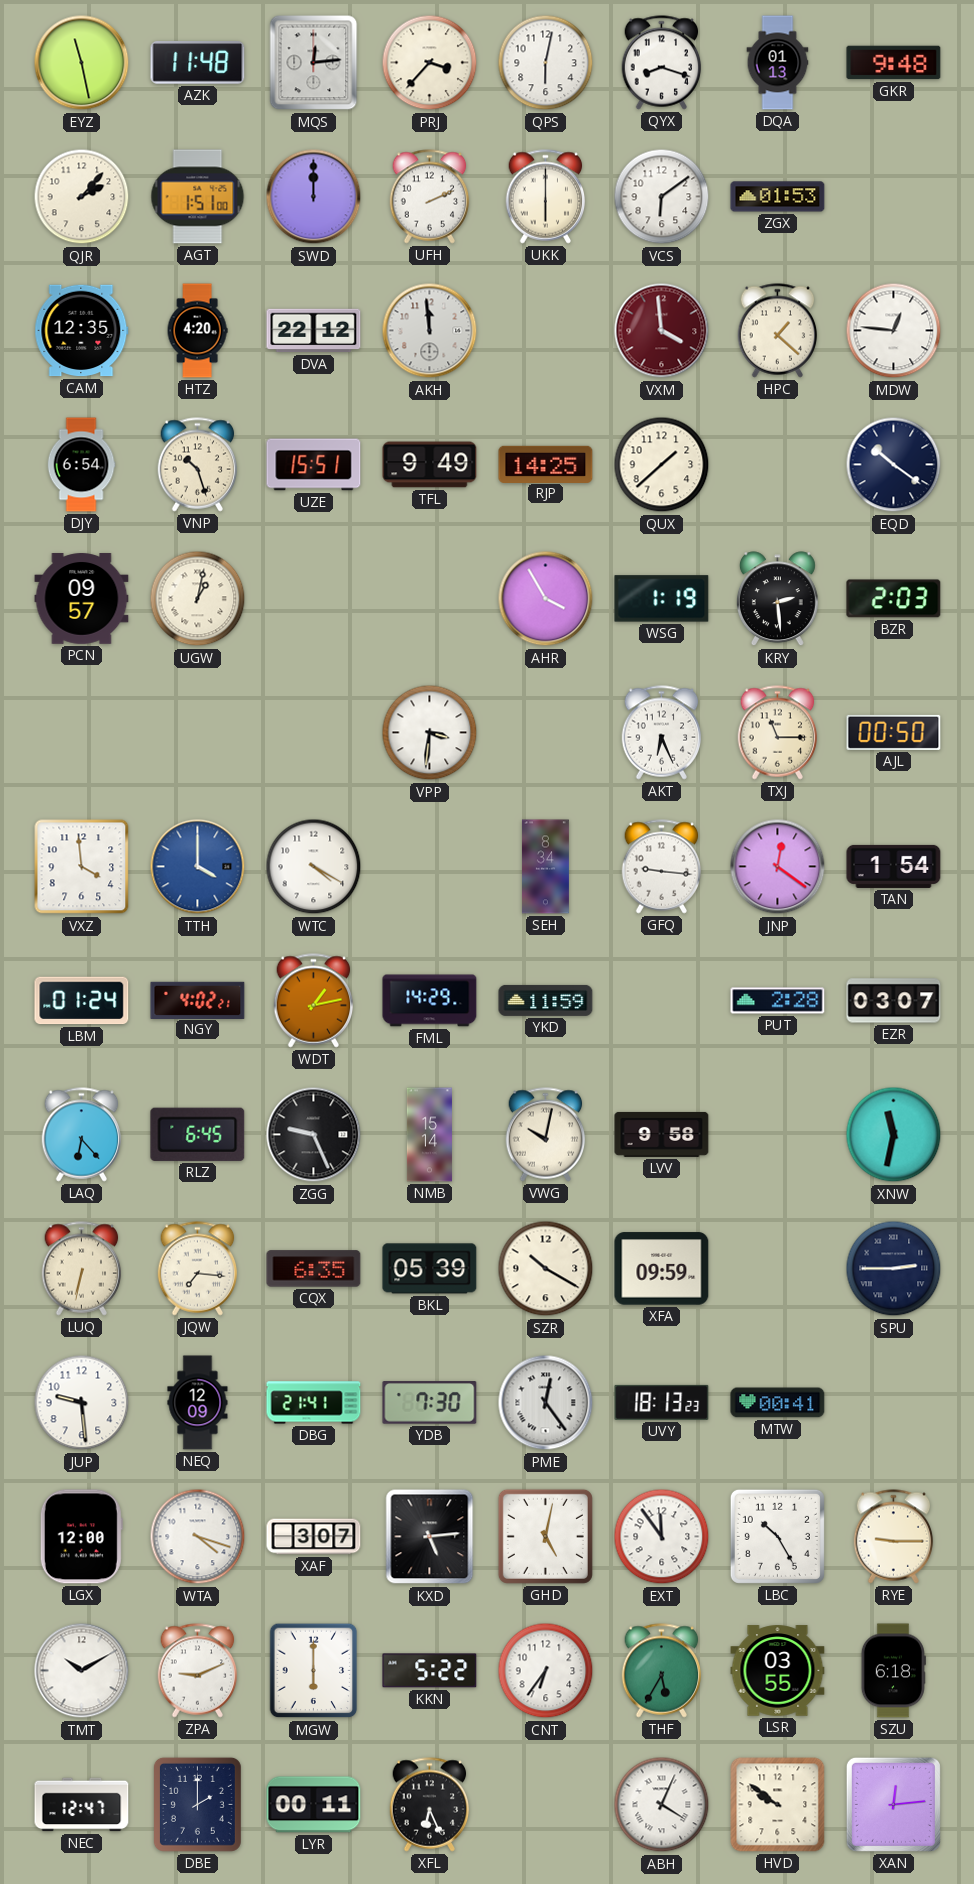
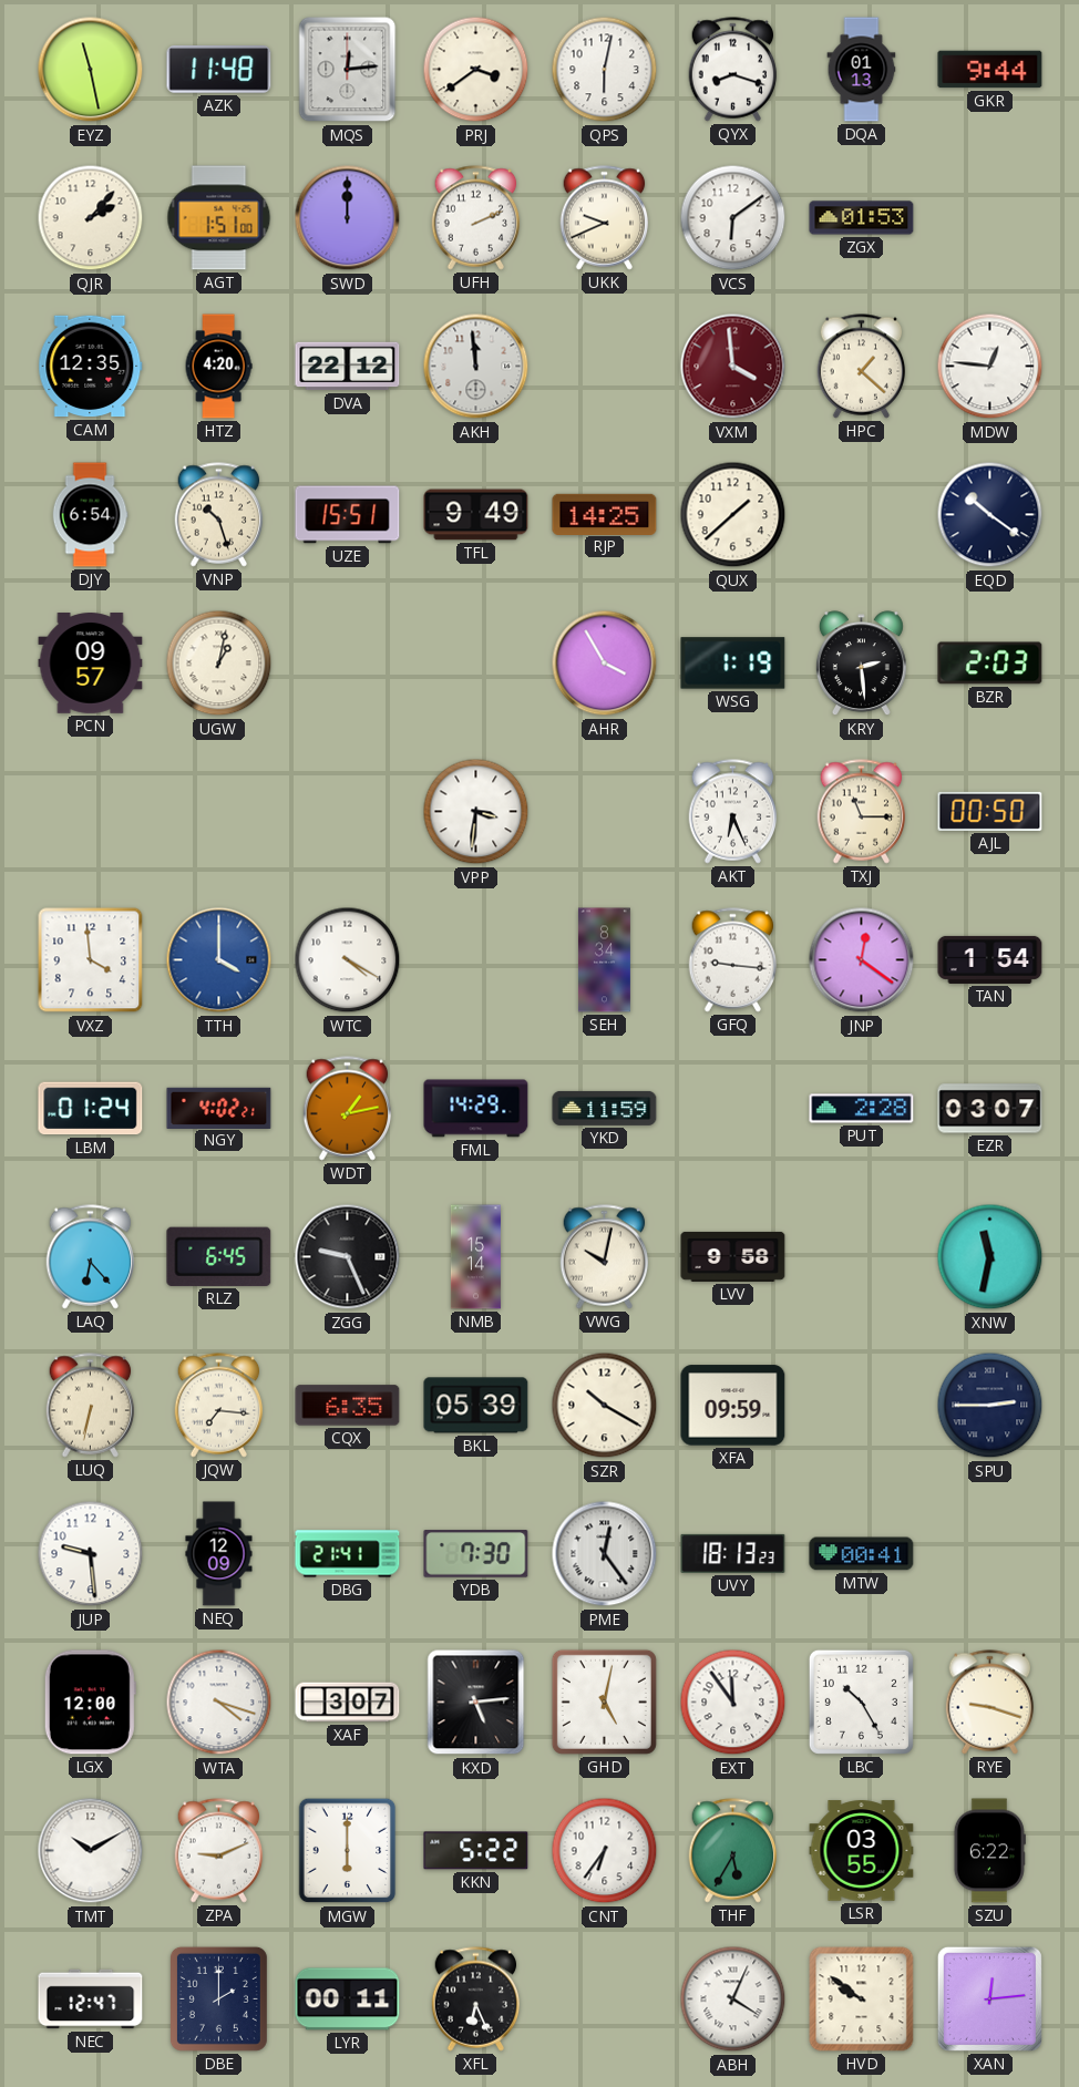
PRJ: 3:37 -> 3:39
GKR: 9:48 -> 9:44
UKK: 6:00 -> 9:41
RYE: 9:15 -> 9:18
SZU: 6:18 -> 6:22
